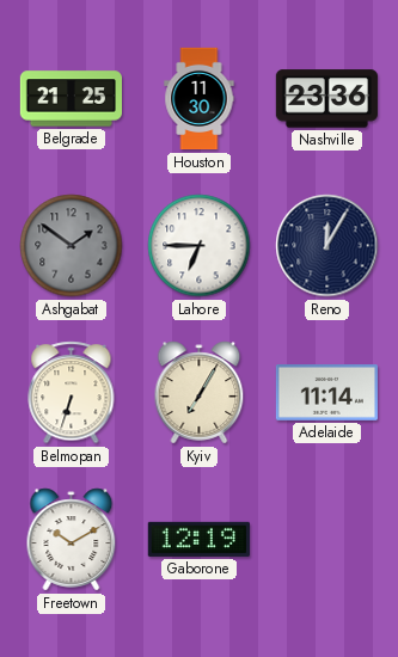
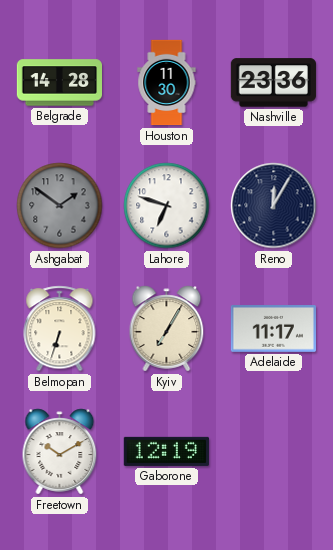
Belgrade: 21:25 -> 14:28
Lahore: 6:45 -> 6:48
Adelaide: 11:14 -> 11:17
